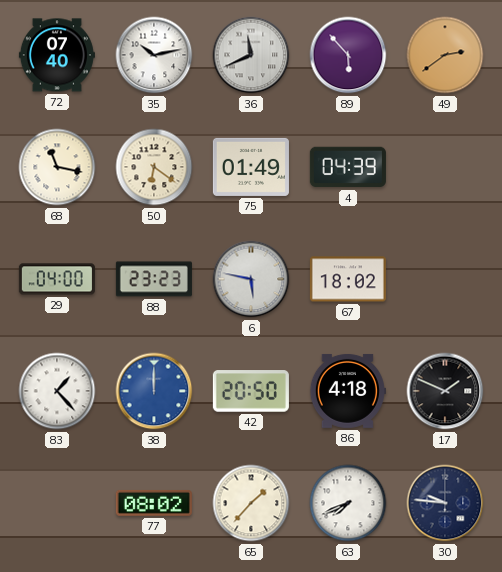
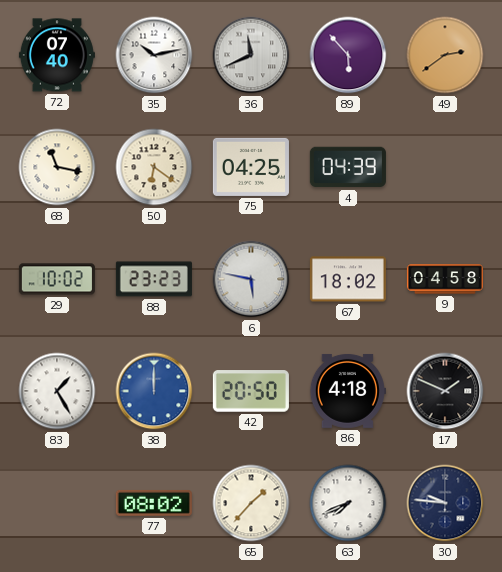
75: 01:49 -> 04:25
29: 04:00 -> 10:02
9: none -> 04:58
83: 1:23 -> 1:25
